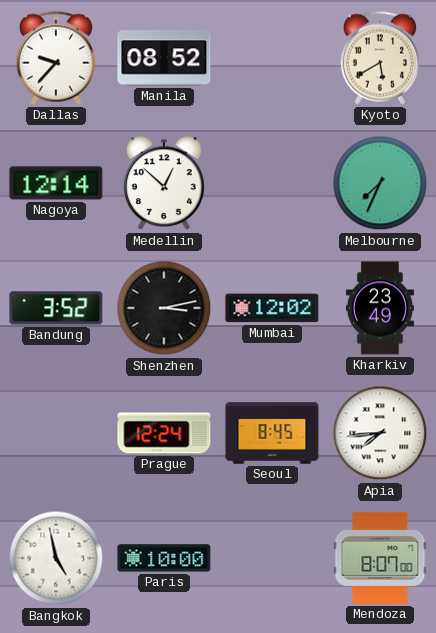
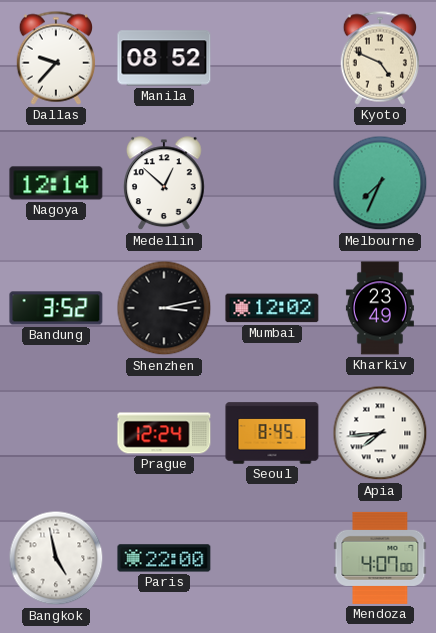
Kyoto: 5:40 -> 4:49
Paris: 10:00 -> 22:00
Mendoza: 8:07 -> 4:07
